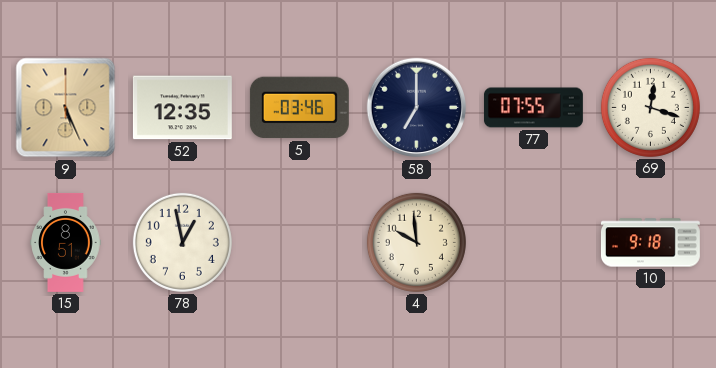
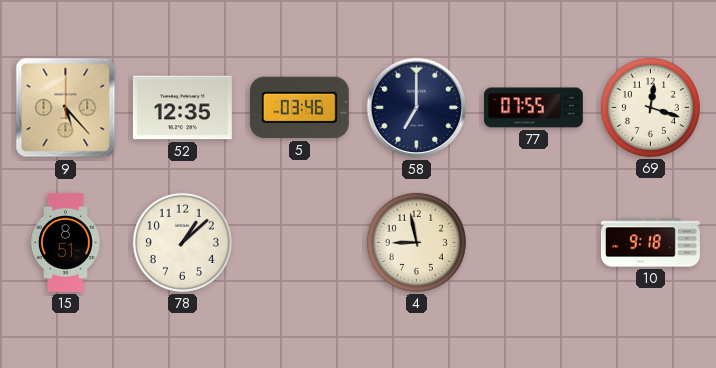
9: 5:26 -> 5:23
78: 12:58 -> 1:08
4: 9:59 -> 8:58
